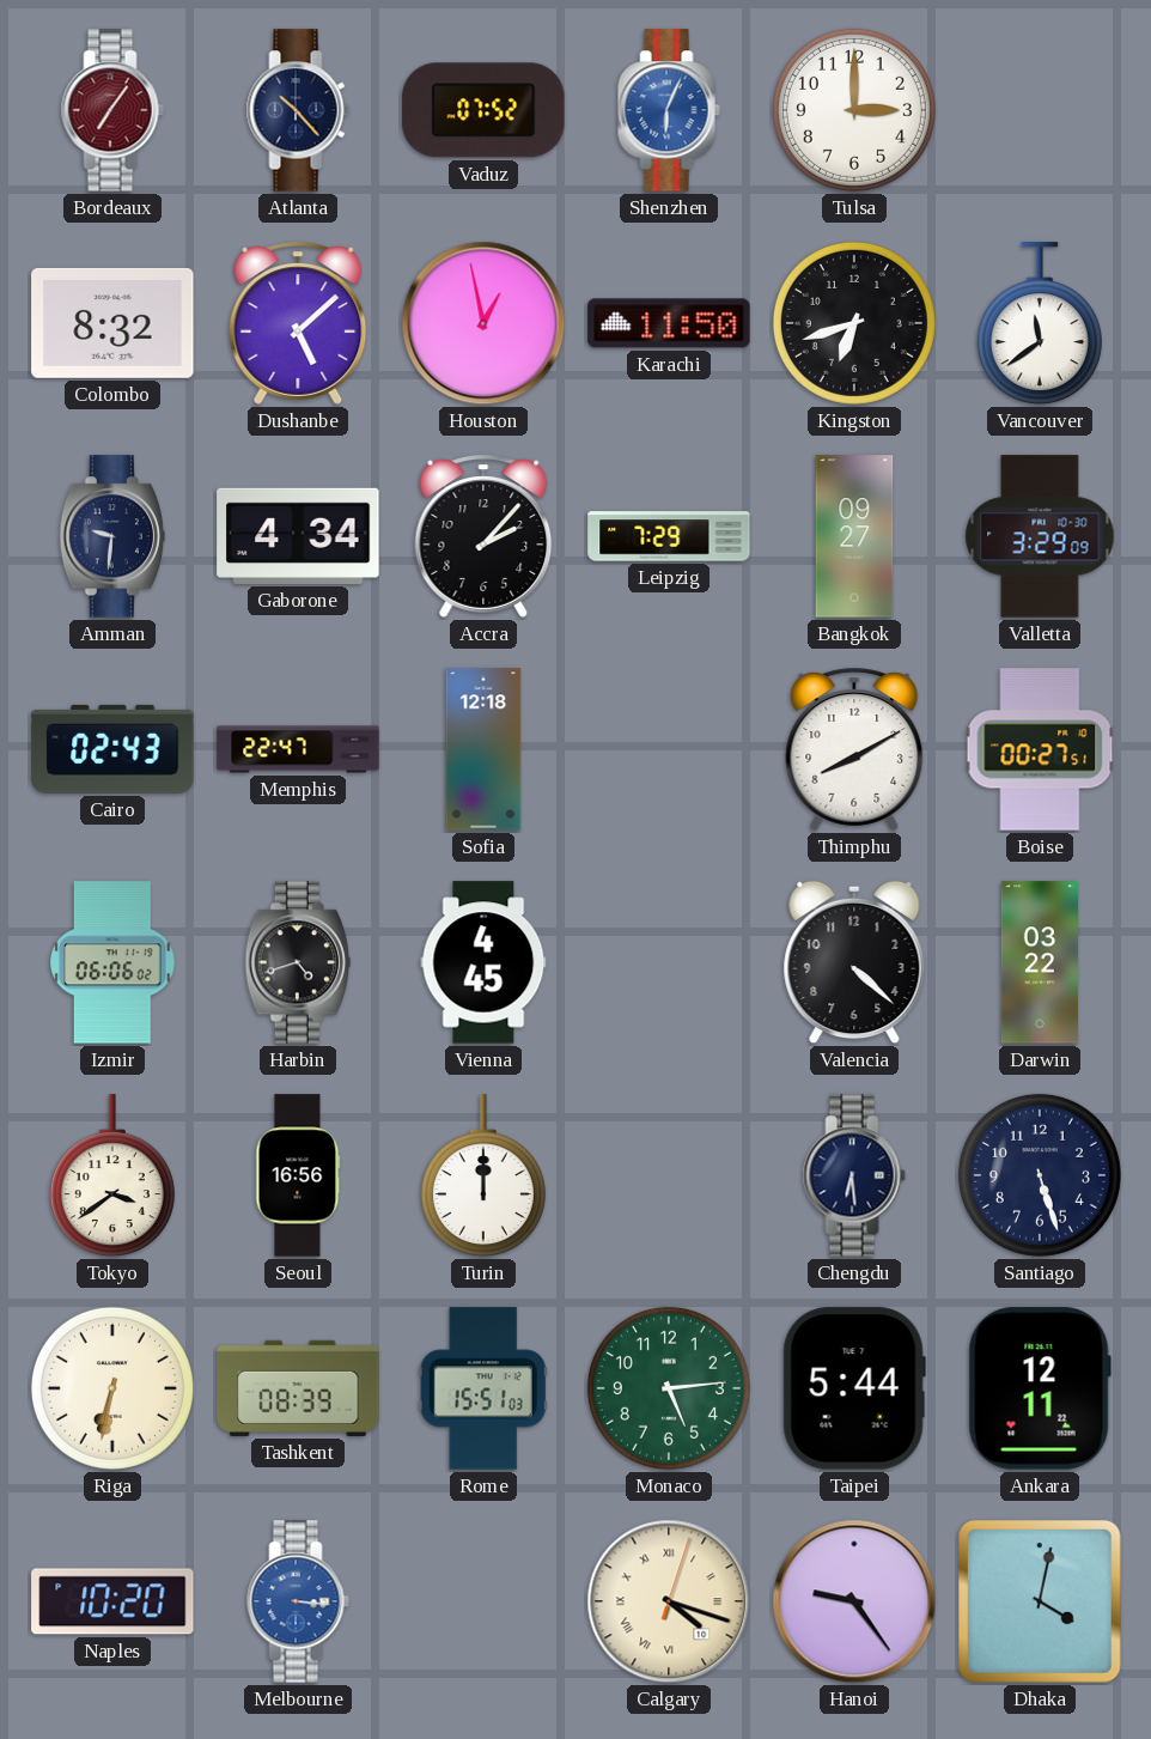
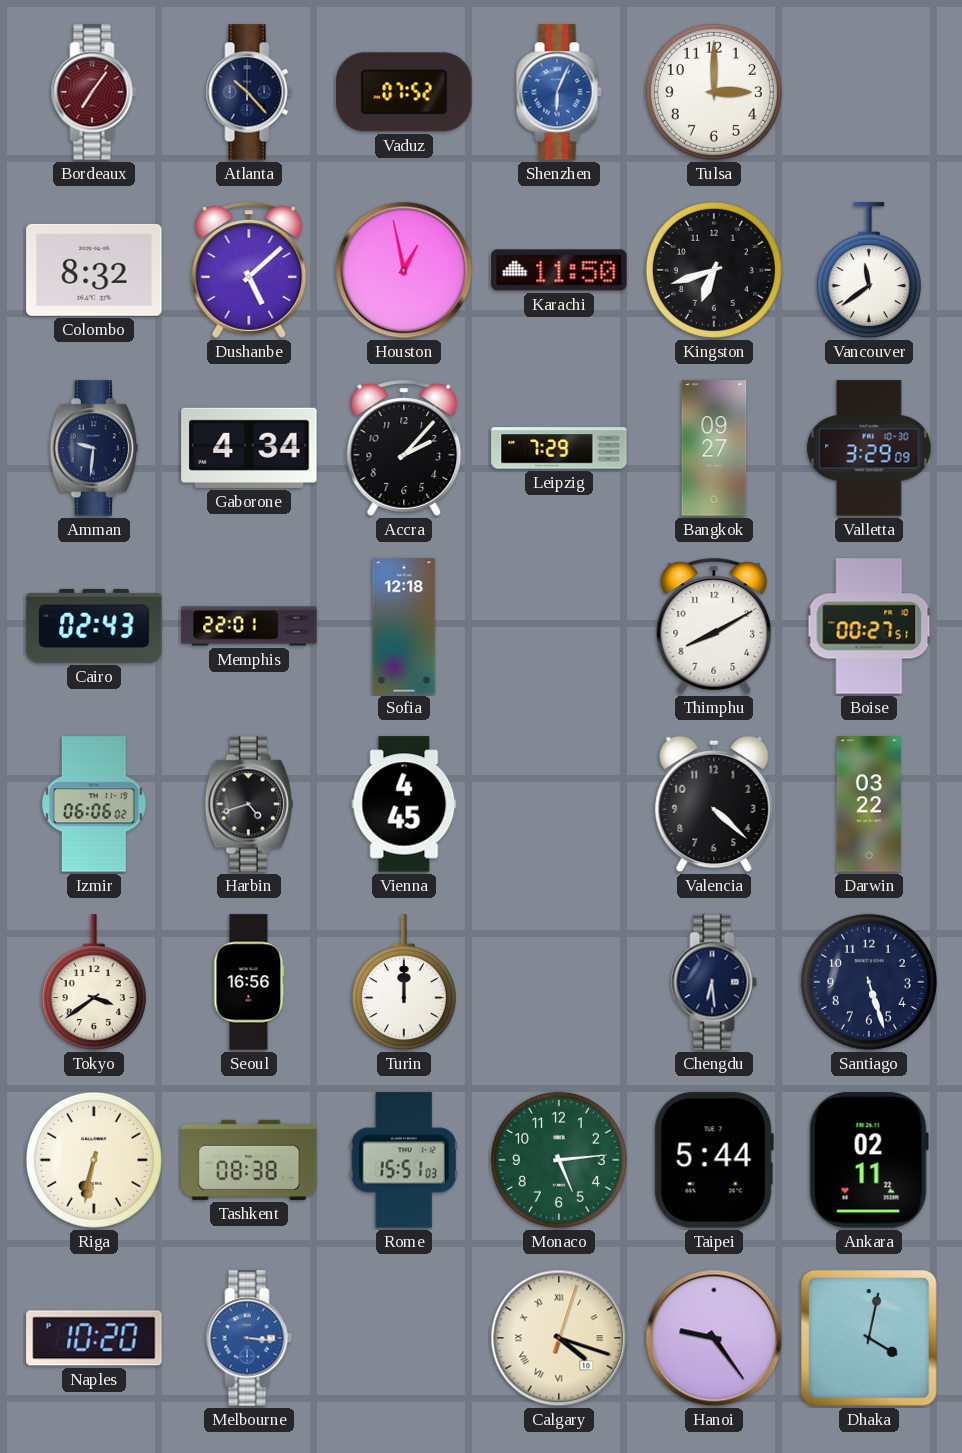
Memphis: 22:47 -> 22:01
Tashkent: 08:39 -> 08:38
Ankara: 12:11 -> 02:11
